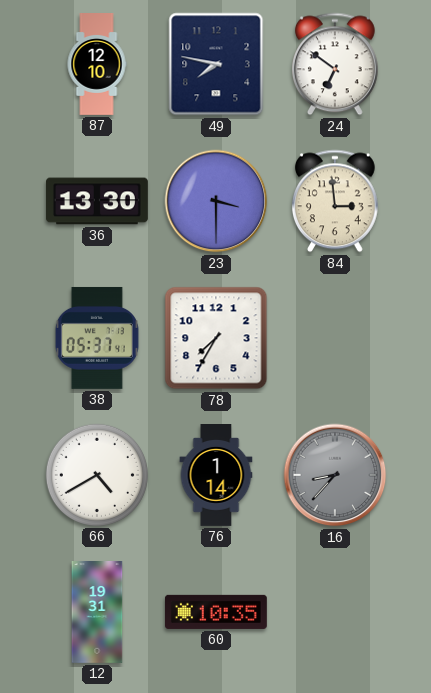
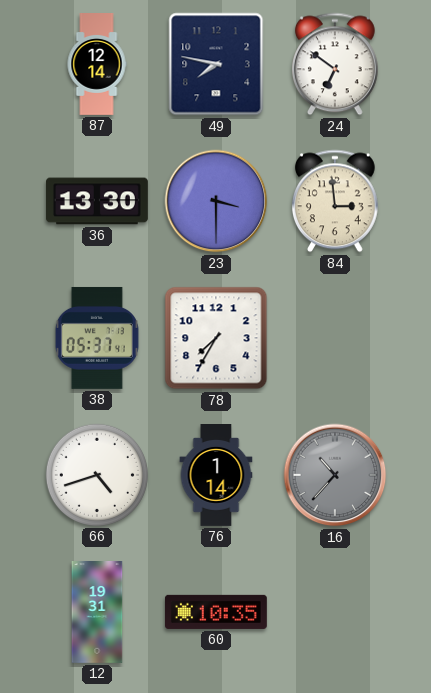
87: 12:10 -> 12:14
66: 4:40 -> 4:42
16: 8:37 -> 10:37
